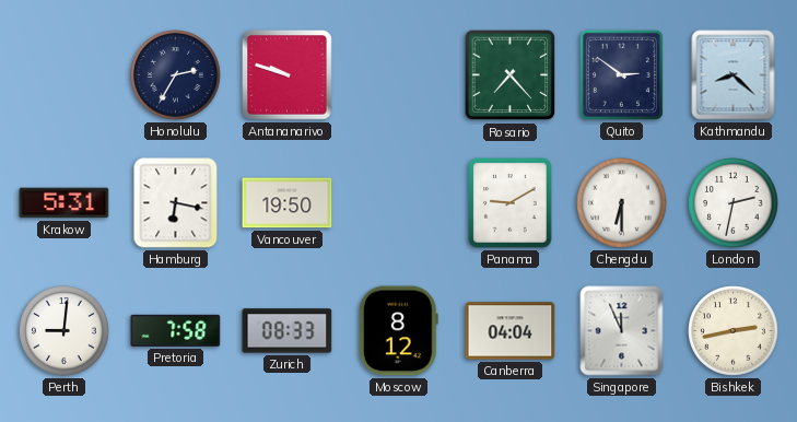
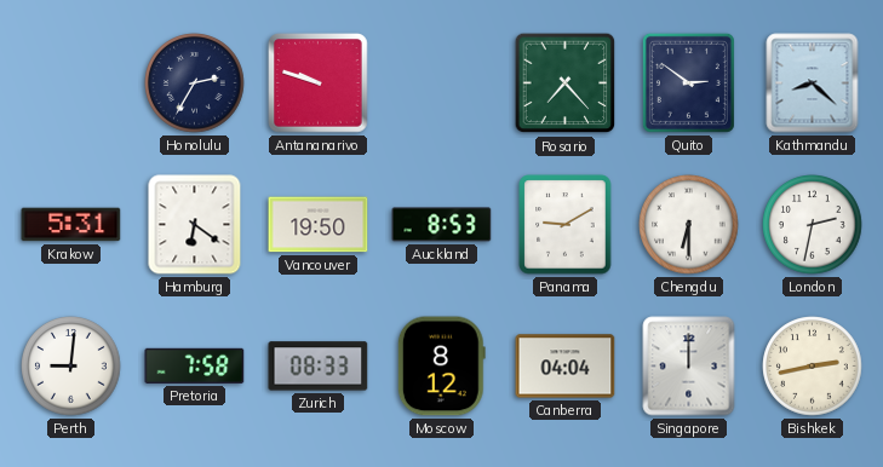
Hamburg: 6:17 -> 6:21
Auckland: none -> 8:53
Singapore: 11:56 -> 12:00
